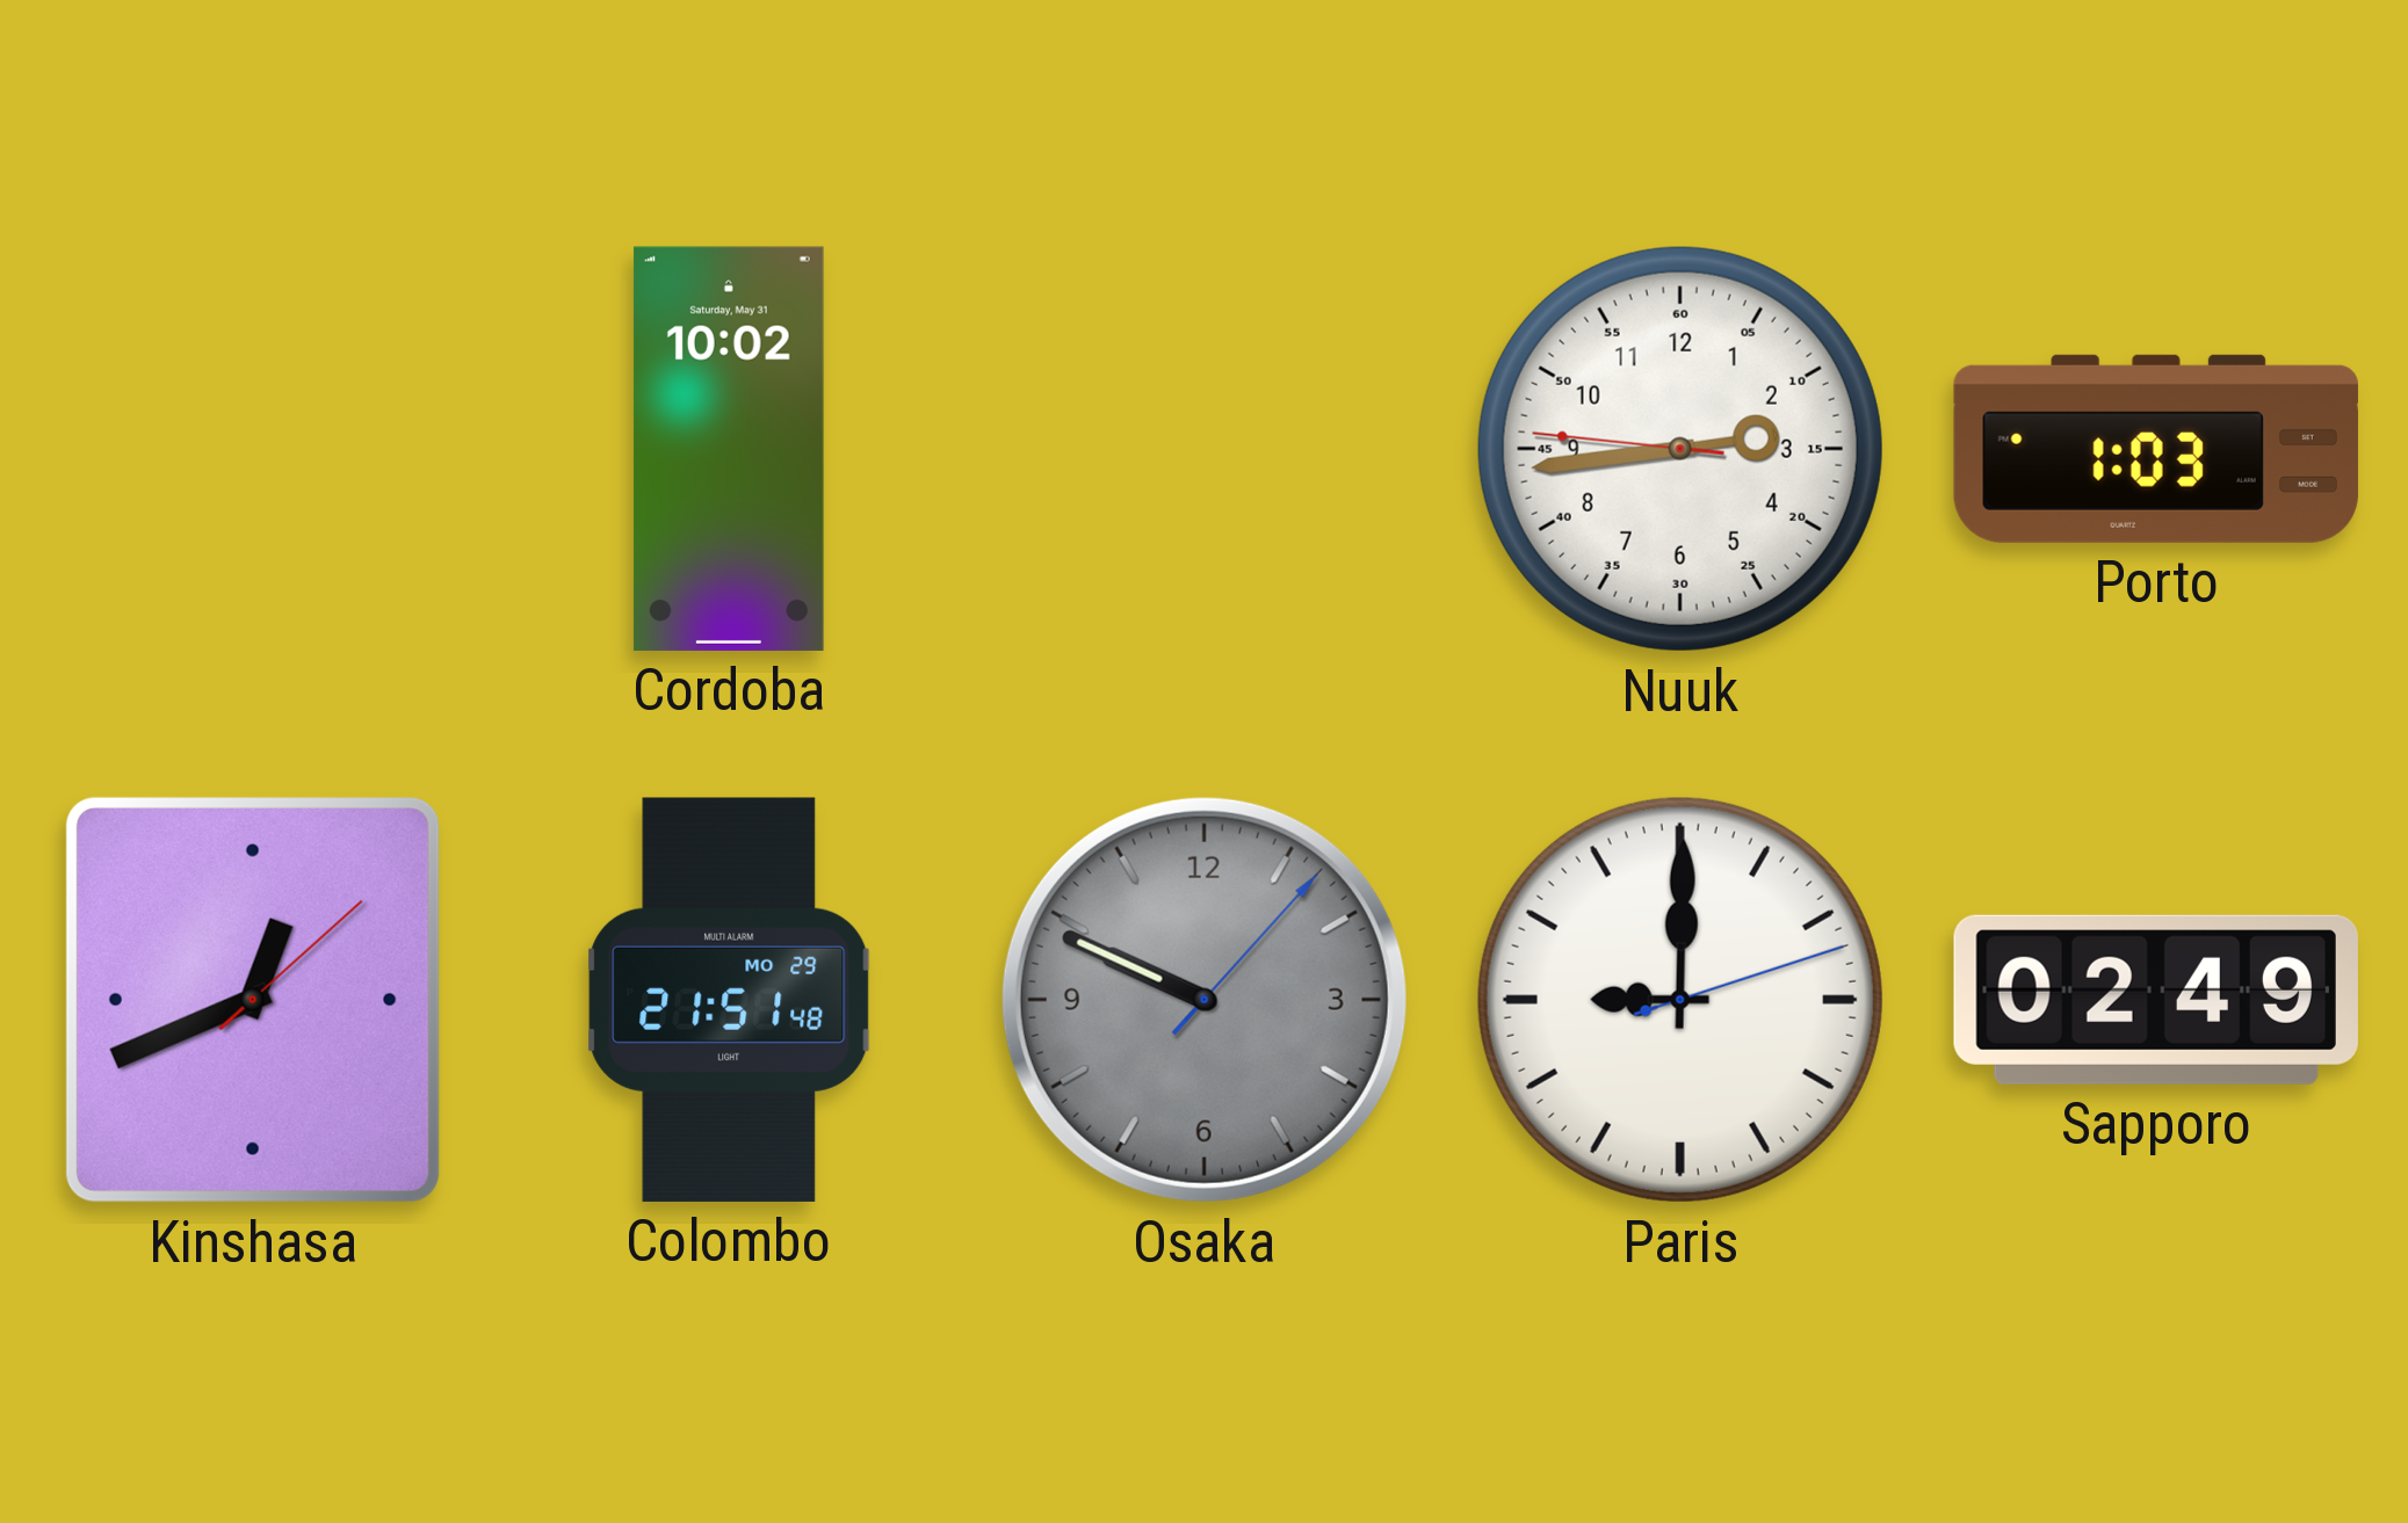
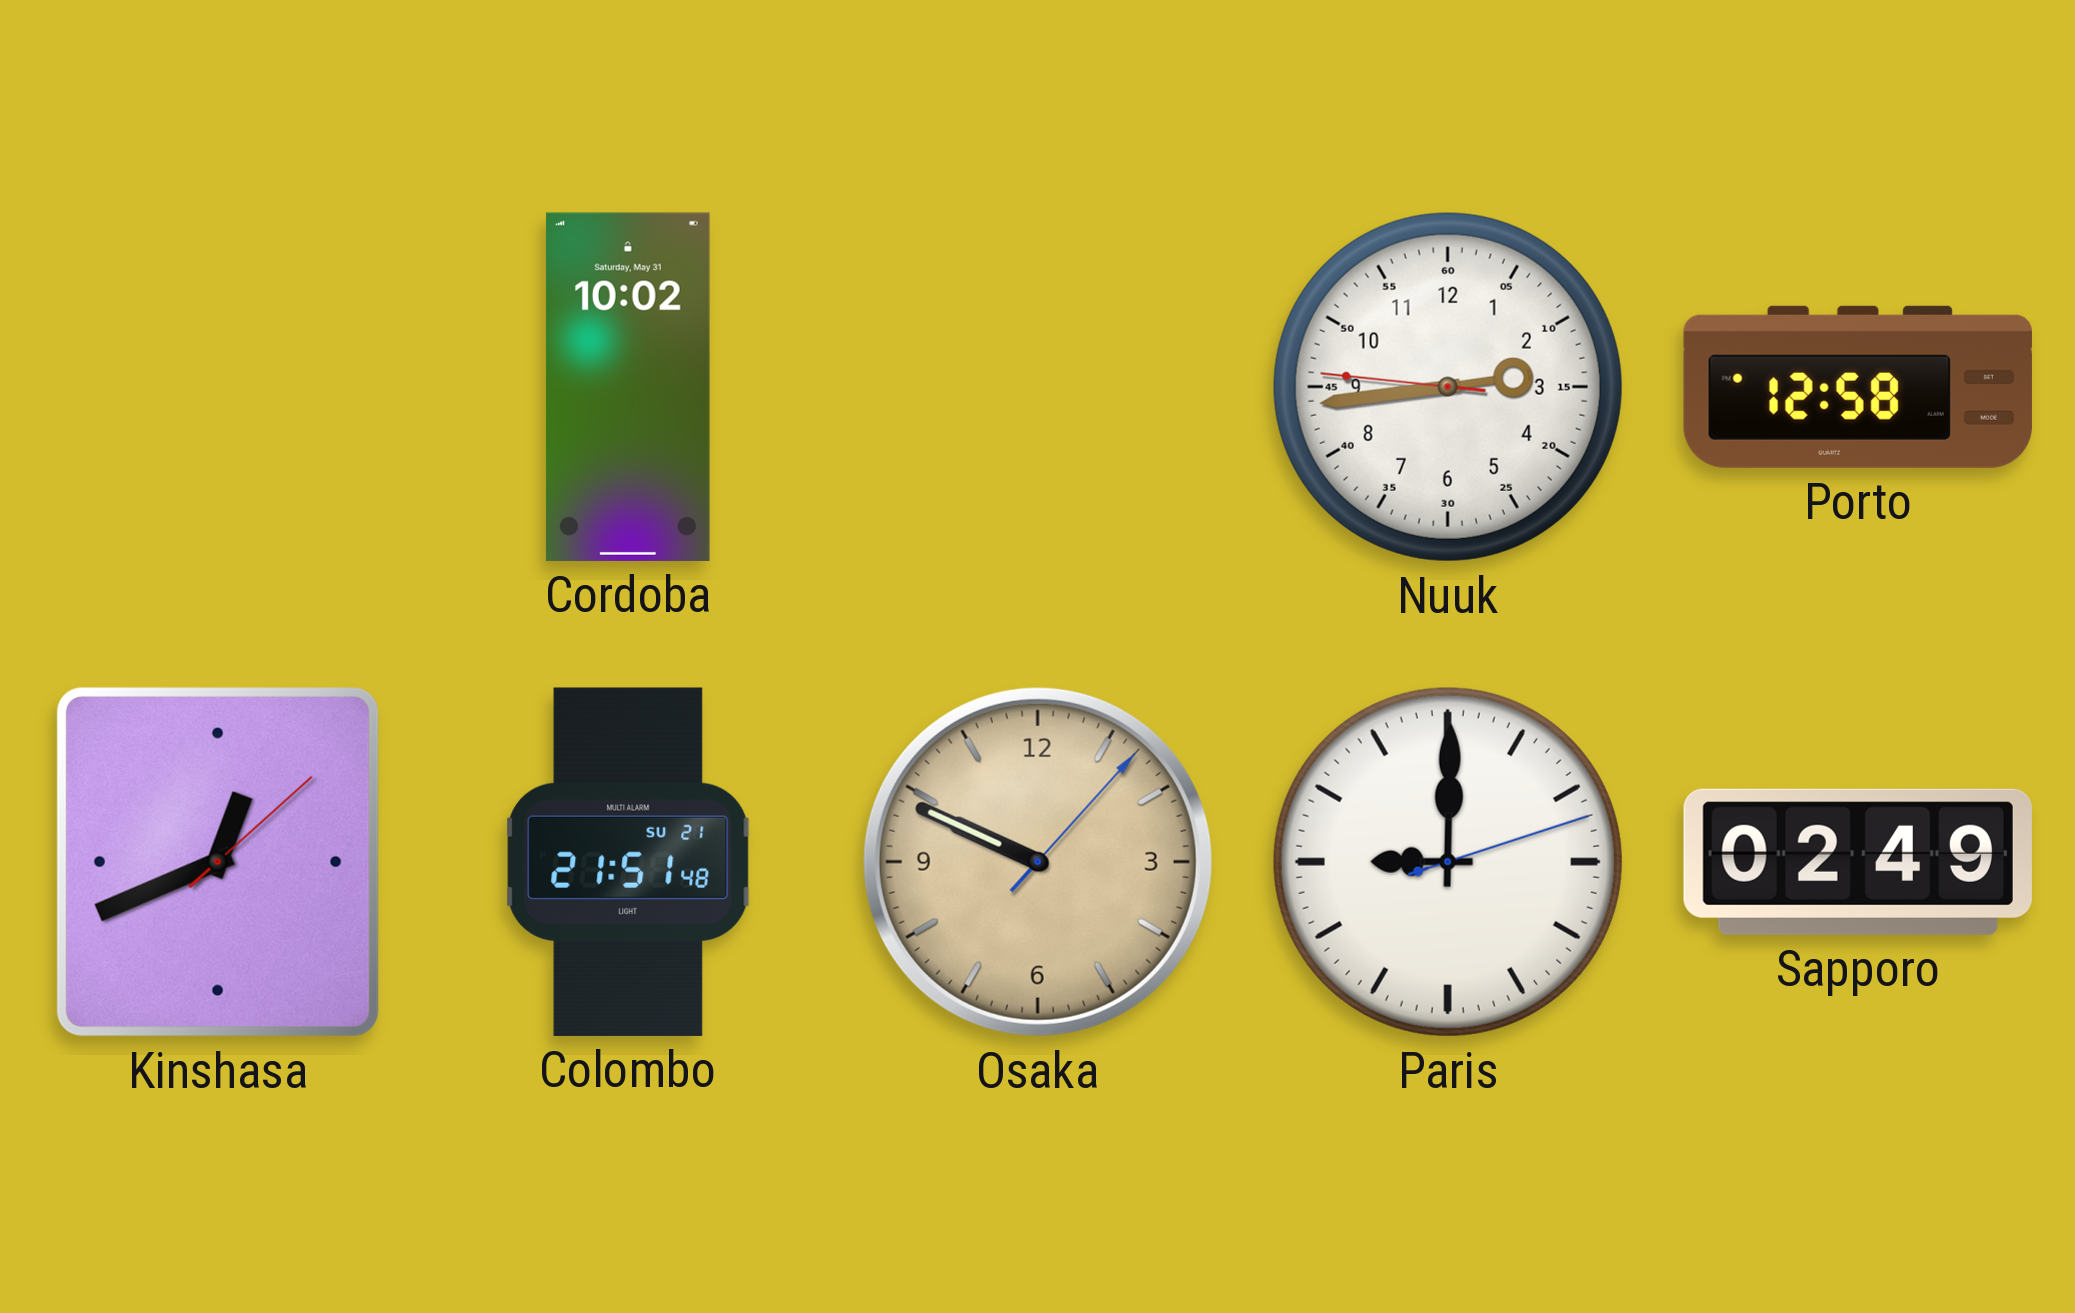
Porto: 1:03 -> 12:58
Colombo date: MO 29 -> SU 21
Osaka dial: grey -> champagne
